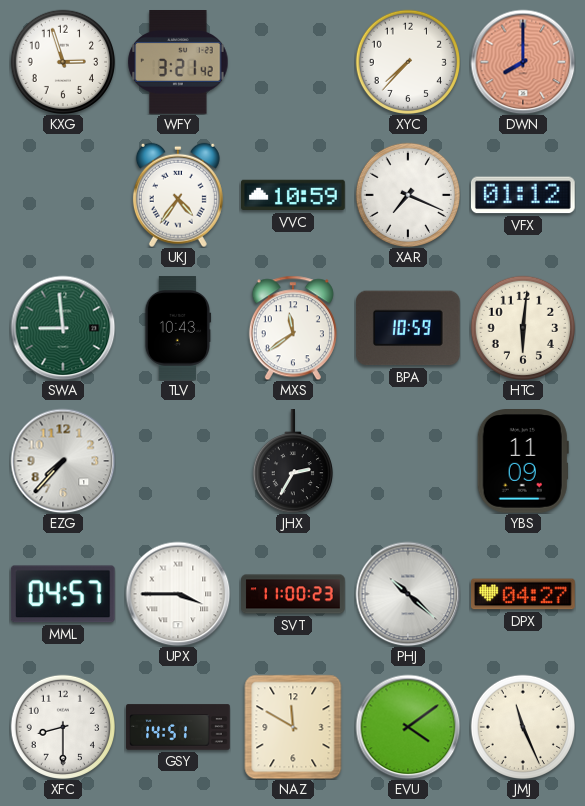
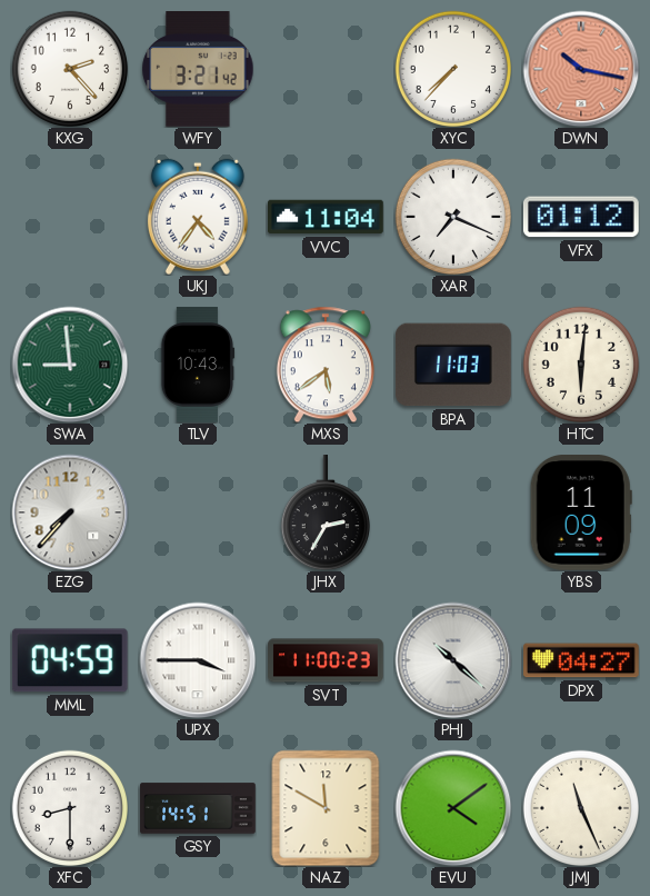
KXG: 2:57 -> 2:23
DWN: 8:00 -> 10:17
VVC: 10:59 -> 11:04
MXS: 11:39 -> 5:39
BPA: 10:59 -> 11:03
MML: 04:57 -> 04:59
